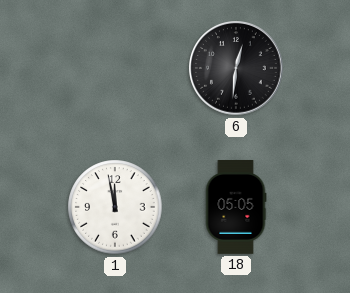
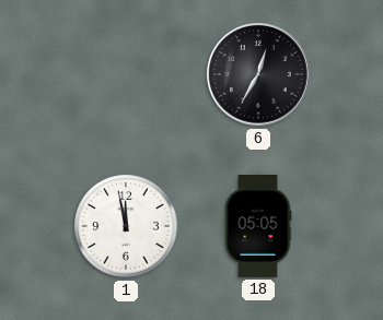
6: 12:31 -> 12:35
